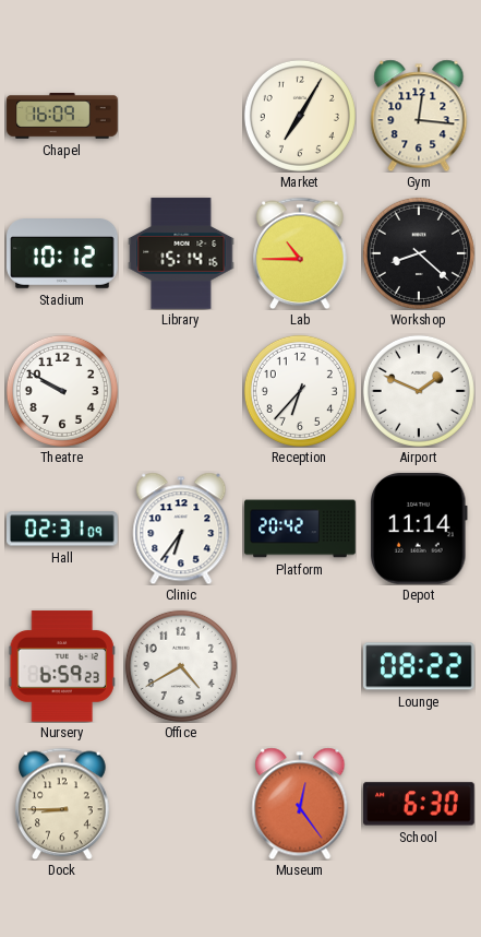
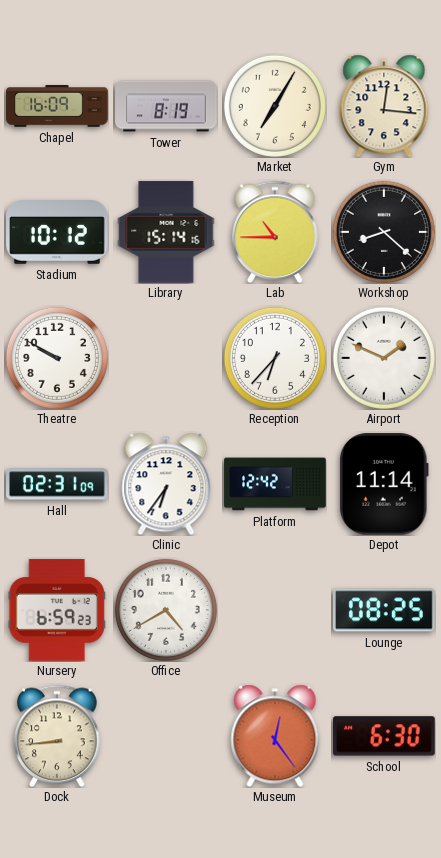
Tower: none -> 8:19
Platform: 20:42 -> 12:42
Lounge: 08:22 -> 08:25
Dock: 8:45 -> 8:44
